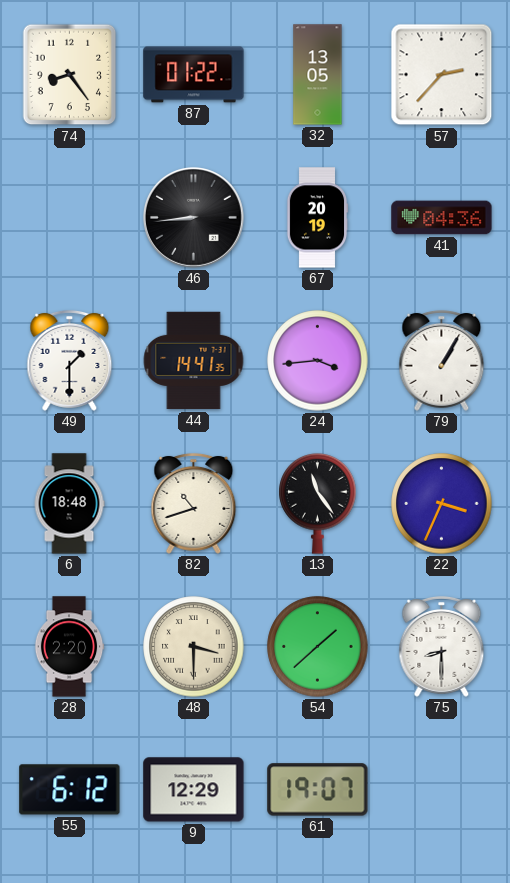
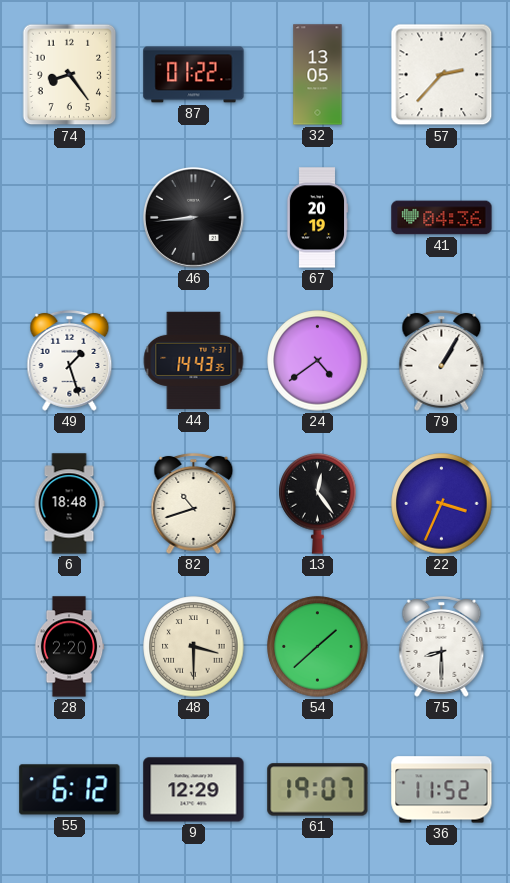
49: 1:30 -> 1:27
44: 14:41 -> 14:43
24: 3:44 -> 4:39
13: 11:24 -> 12:24
36: none -> 11:52
